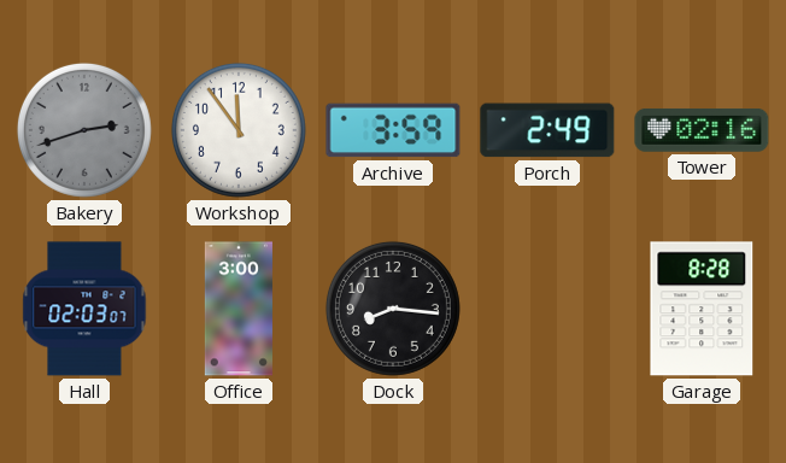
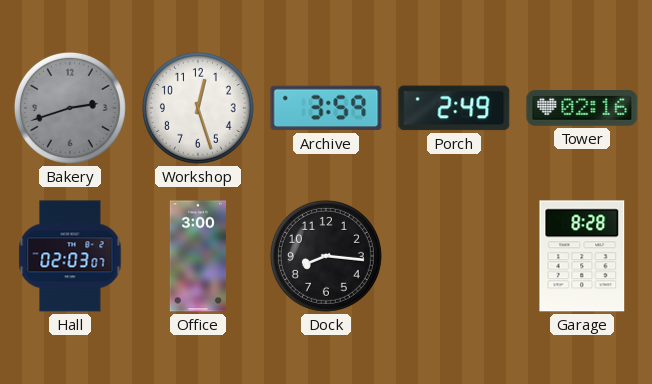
Workshop: 11:54 -> 12:27
